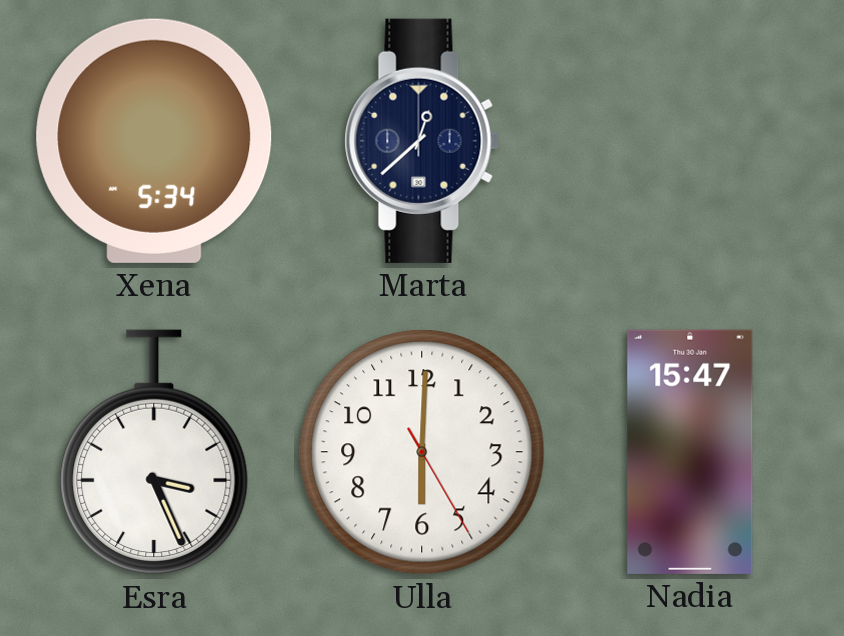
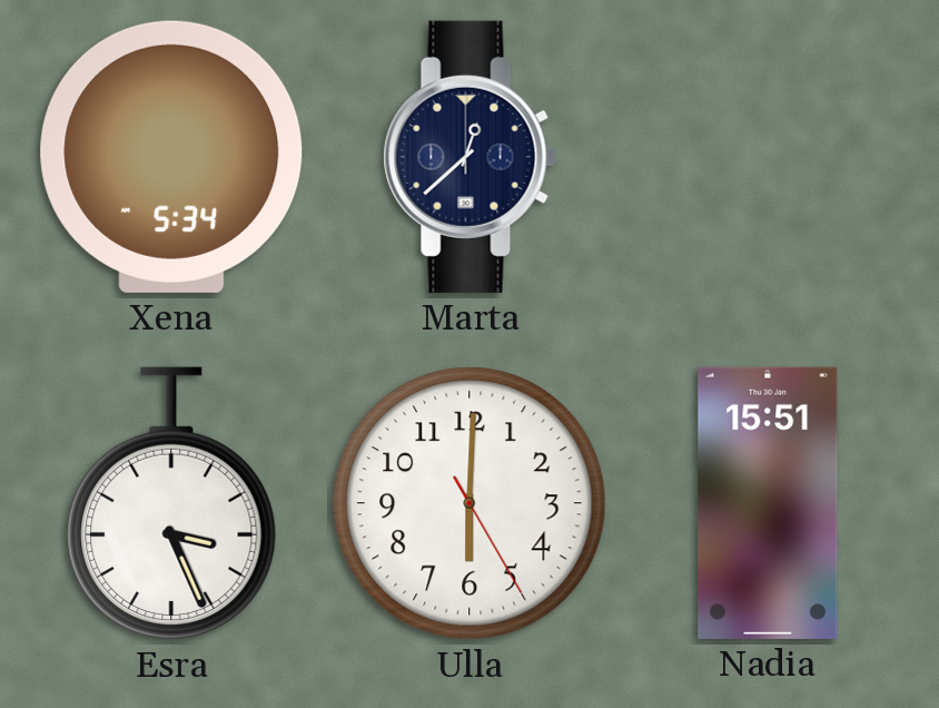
Nadia: 15:47 -> 15:51
